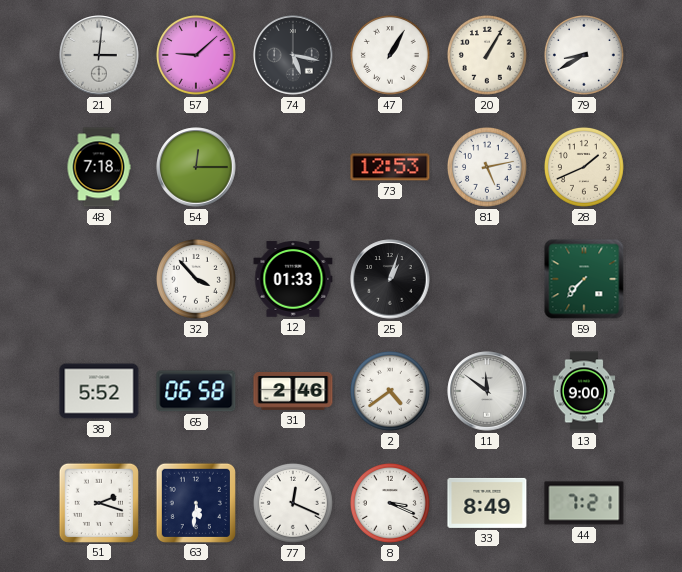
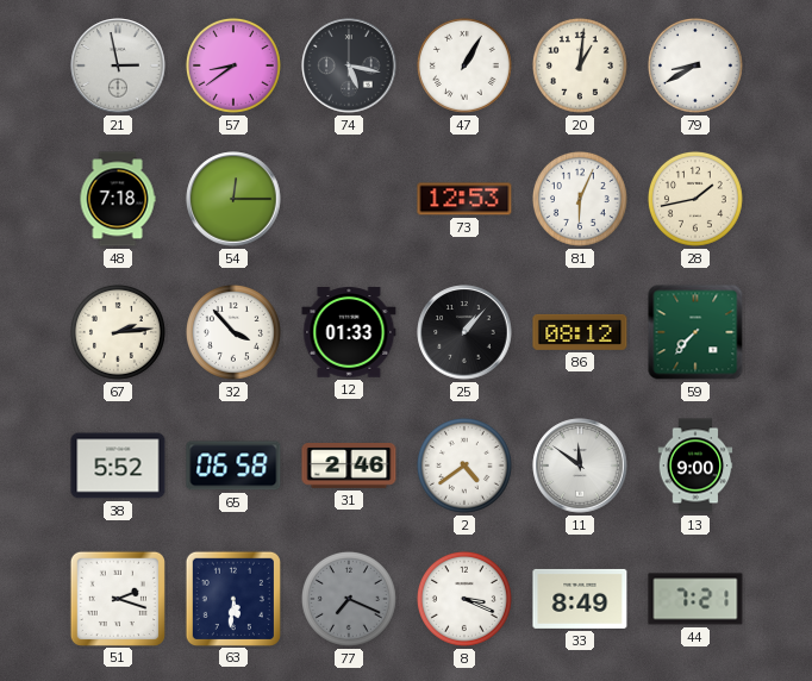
21: 3:01 -> 2:58
57: 9:08 -> 8:39
20: 1:05 -> 1:01
81: 5:13 -> 6:04
28: 1:41 -> 1:43
67: none -> 2:14
25: 1:03 -> 1:07
86: none -> 08:12
77: 12:19 -> 7:19
77 dial: white -> grey
